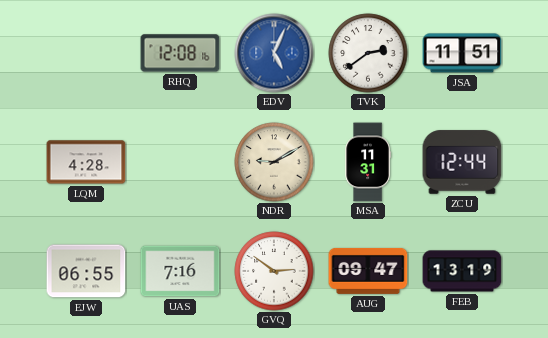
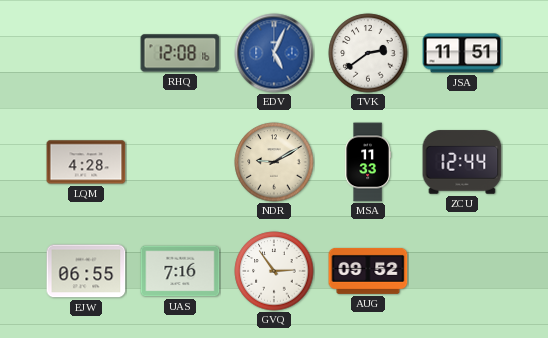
MSA: 11:31 -> 11:33
GVQ: 2:51 -> 2:54
AUG: 09:47 -> 09:52
FEB: 13:19 -> none
